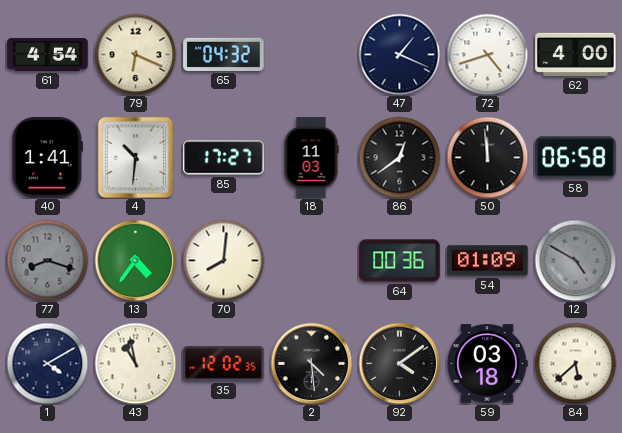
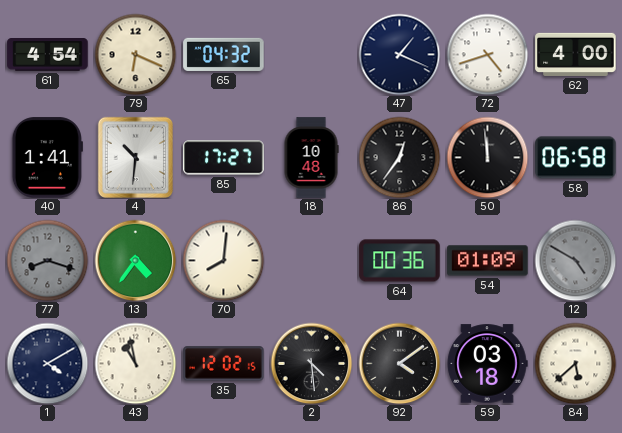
18: 11:03 -> 10:48
86: 12:39 -> 12:36
35: 12:02:35 -> 12:02:15
